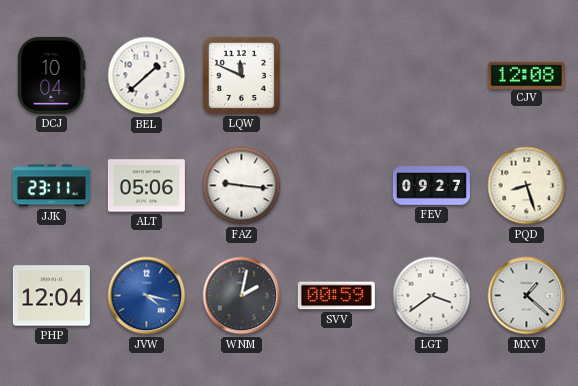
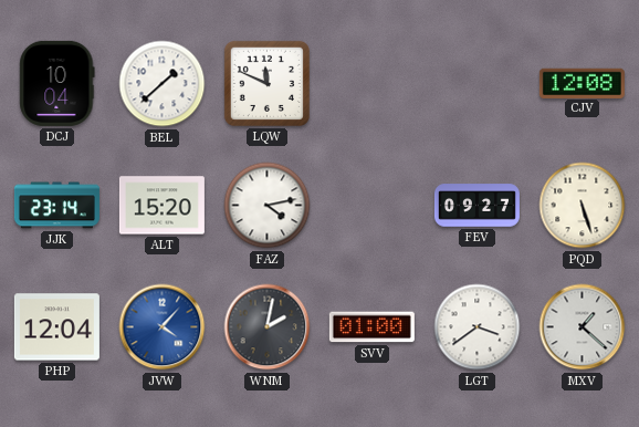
JJK: 23:11 -> 23:14
ALT: 05:06 -> 15:20
FAZ: 9:16 -> 4:13
PQD: 8:27 -> 5:27
JVW: 4:17 -> 4:07
SVV: 00:59 -> 01:00
